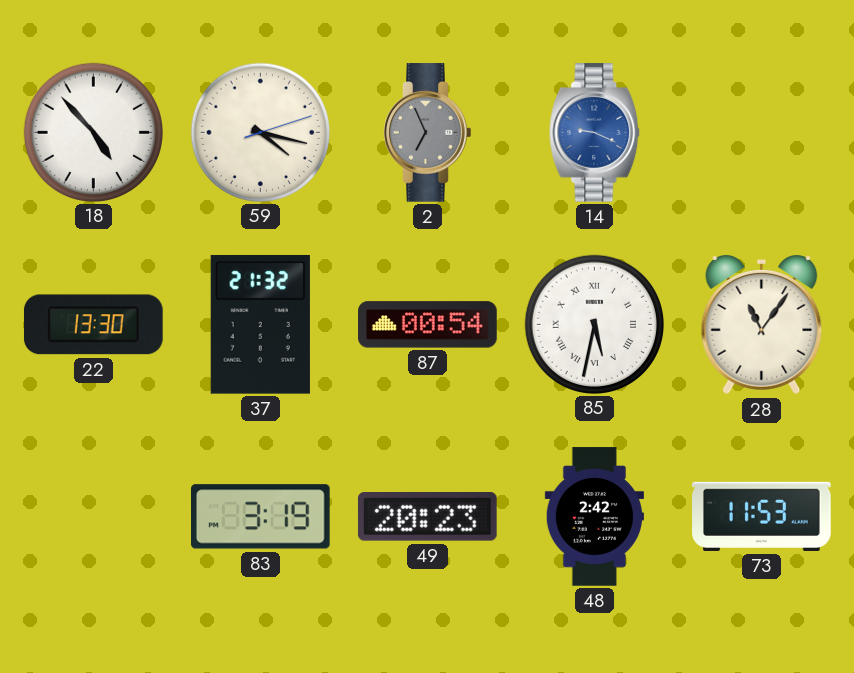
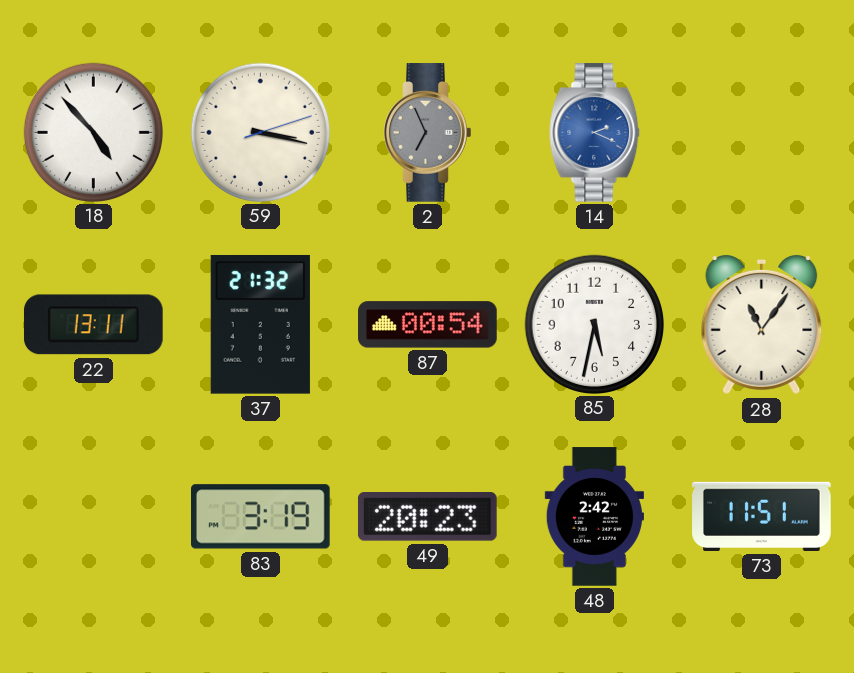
59: 4:17 -> 3:17
14: 9:19 -> 2:19
22: 13:30 -> 13:11
85 numerals: Roman -> Arabic
73: 11:53 -> 11:51
